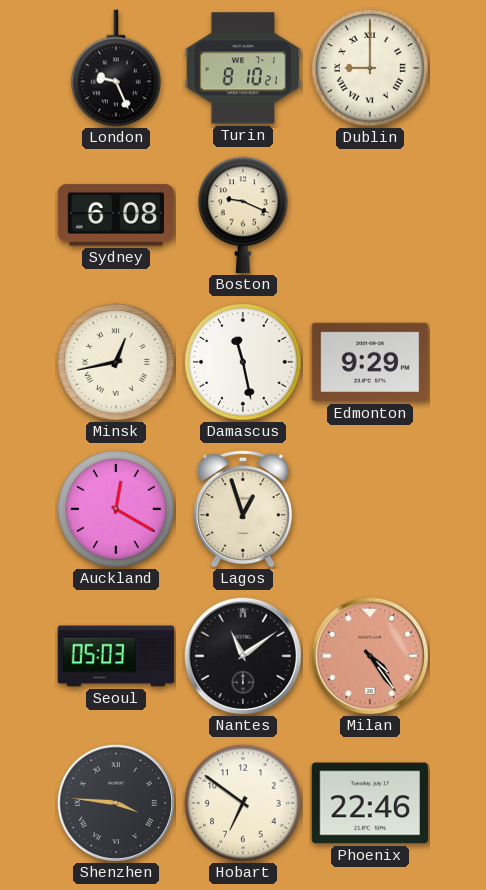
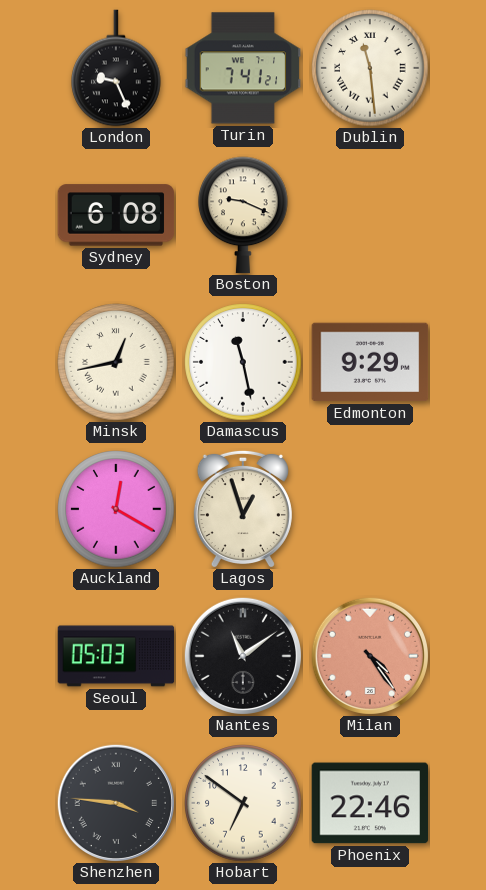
Turin: 8:10 -> 7:41
Dublin: 9:00 -> 11:29
